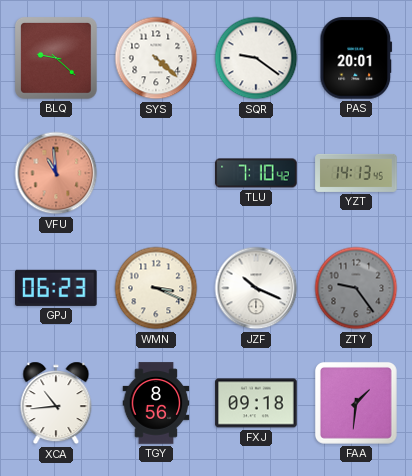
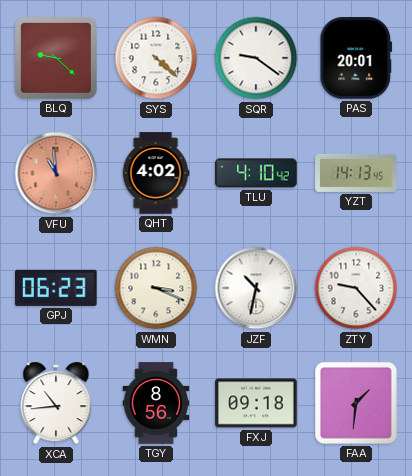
QHT: none -> 4:02
TLU: 7:10 -> 4:10
JZF: 10:19 -> 10:32
ZTY: 9:24 -> 9:23
ZTY dial: grey -> white
